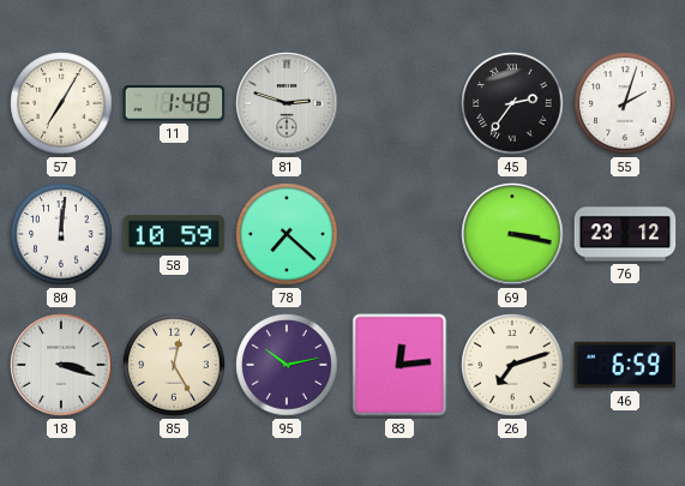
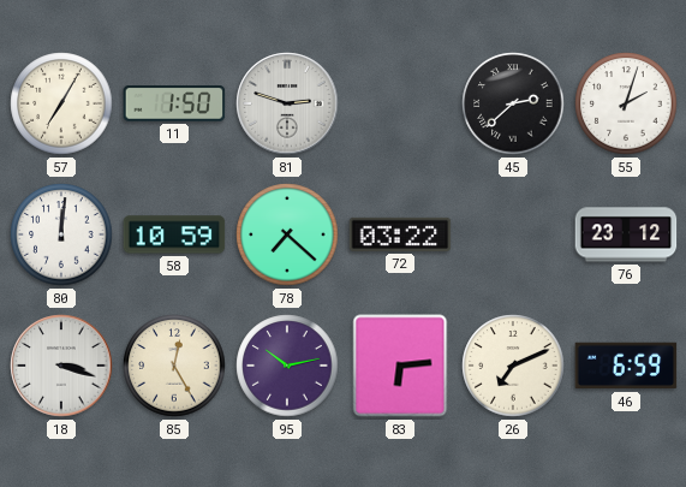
11: 1:48 -> 1:50
45: 2:36 -> 2:38
72: none -> 03:22
69: 3:17 -> none
83: 12:14 -> 6:14
26: 7:12 -> 7:11
